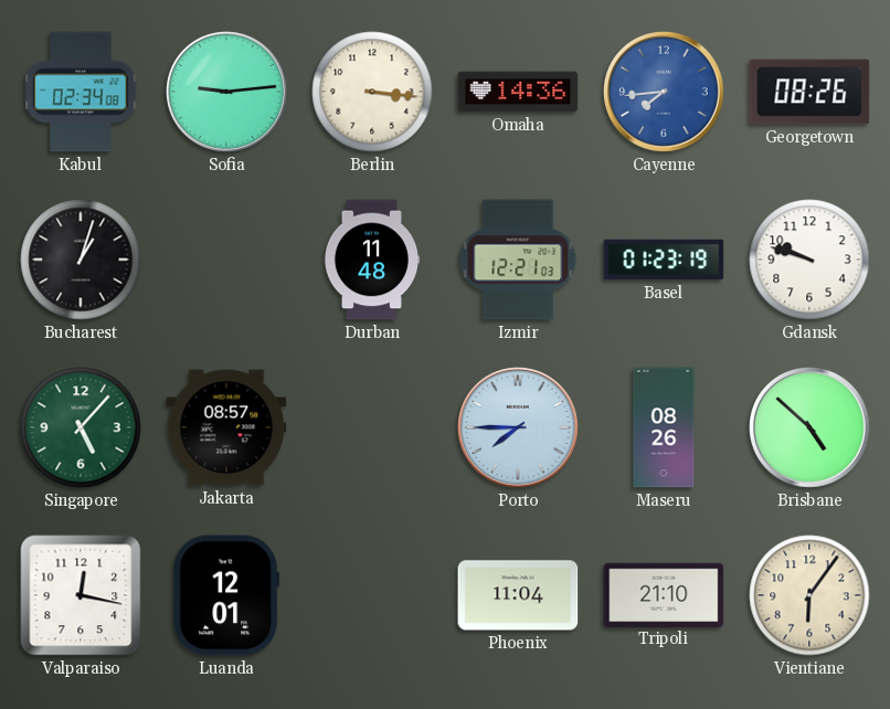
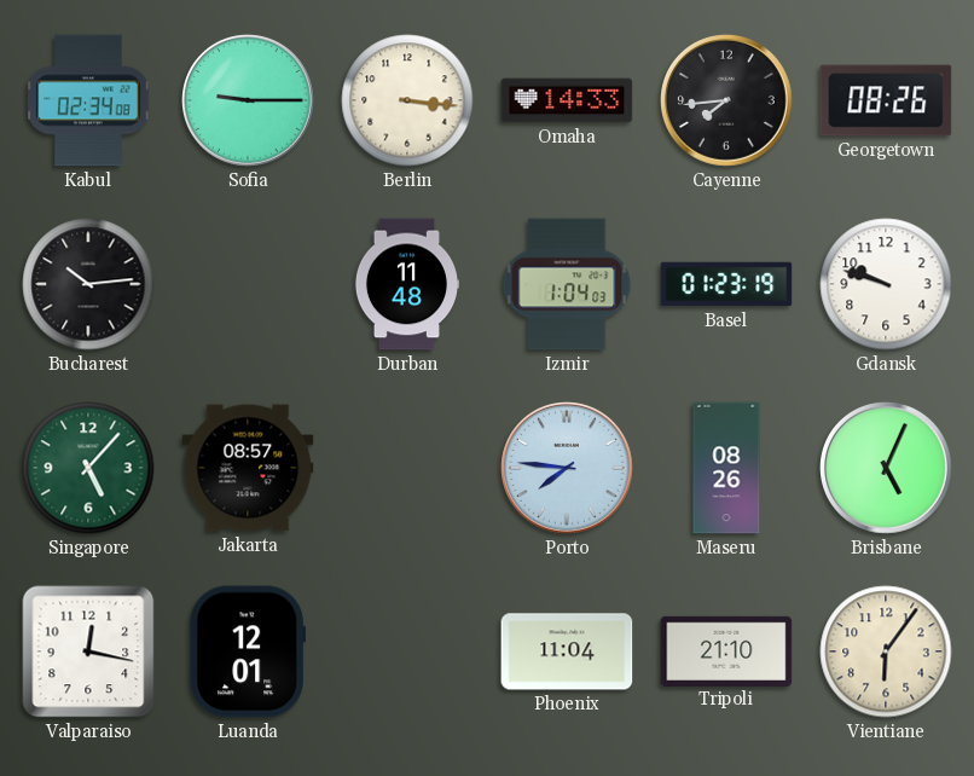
Sofia: 9:14 -> 9:15
Omaha: 14:36 -> 14:33
Cayenne dial: blue -> black
Bucharest: 1:03 -> 10:14
Izmir: 12:21 -> 1:04
Porto: 7:45 -> 7:46
Brisbane: 4:52 -> 5:04
